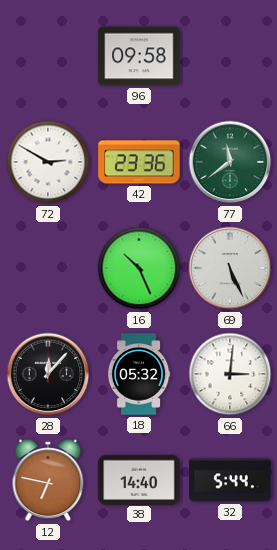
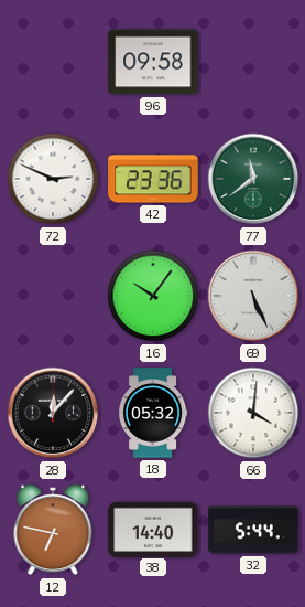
72: 2:50 -> 2:49
16: 10:26 -> 10:06
66: 3:01 -> 4:01
